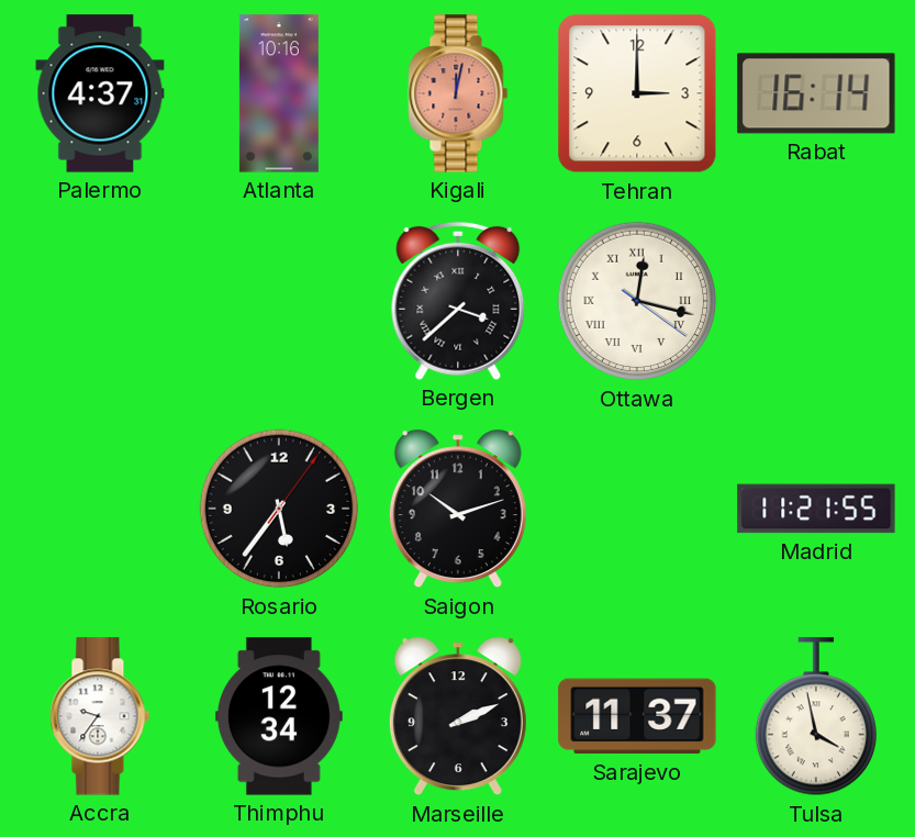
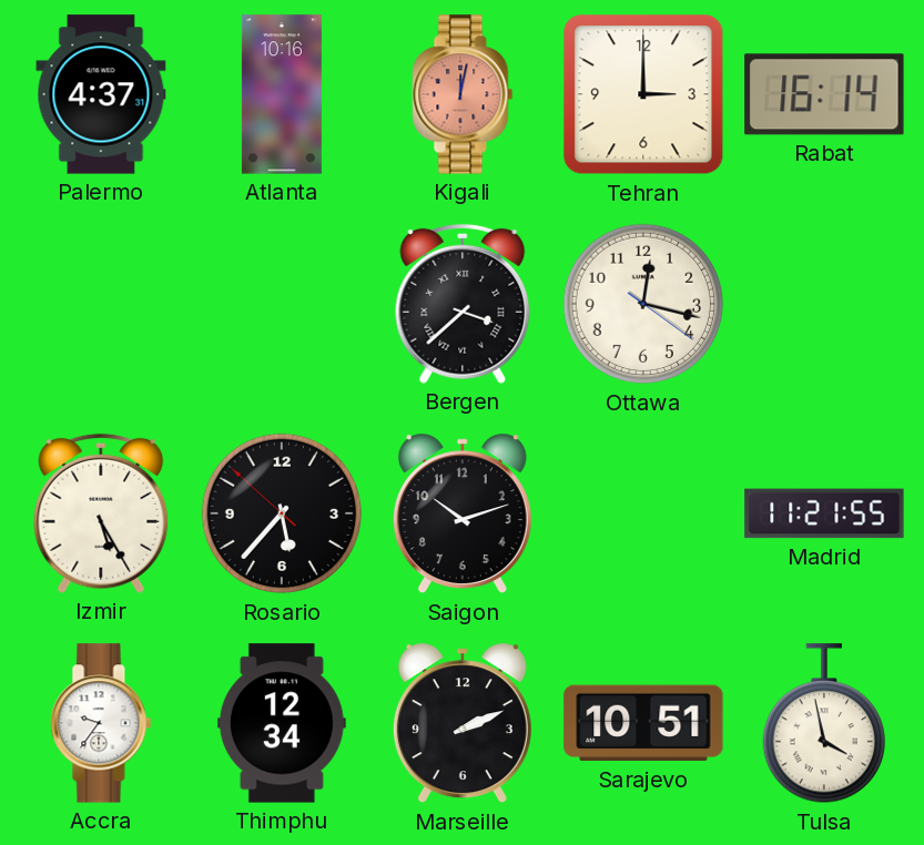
Ottawa numerals: Roman -> Arabic
Izmir: none -> 5:25
Rosario: 5:36:06 -> 5:36:52
Sarajevo: 11:37 -> 10:51
